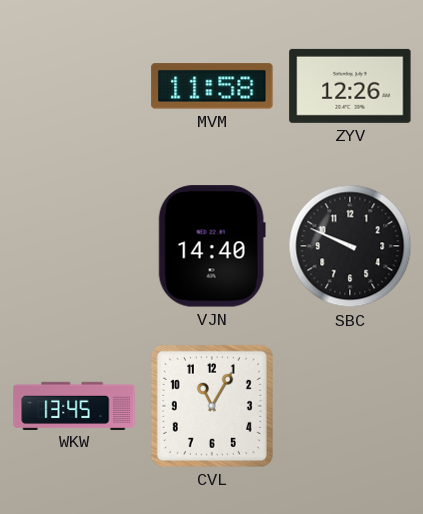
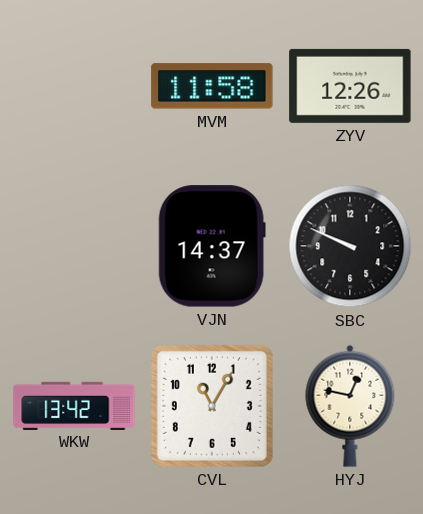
VJN: 14:40 -> 14:37
WKW: 13:45 -> 13:42
HYJ: none -> 12:47
